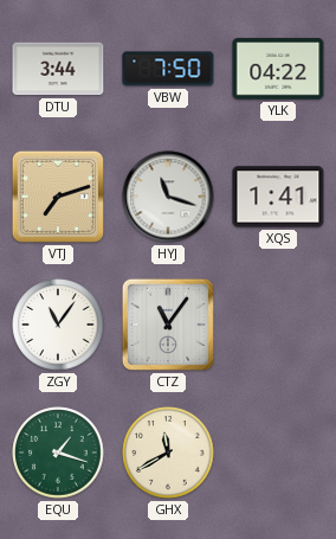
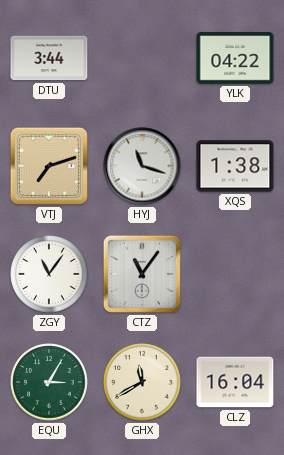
VBW: 7:50 -> none
XQS: 1:41 -> 1:38
EQU: 1:18 -> 3:05
CLZ: none -> 16:04
